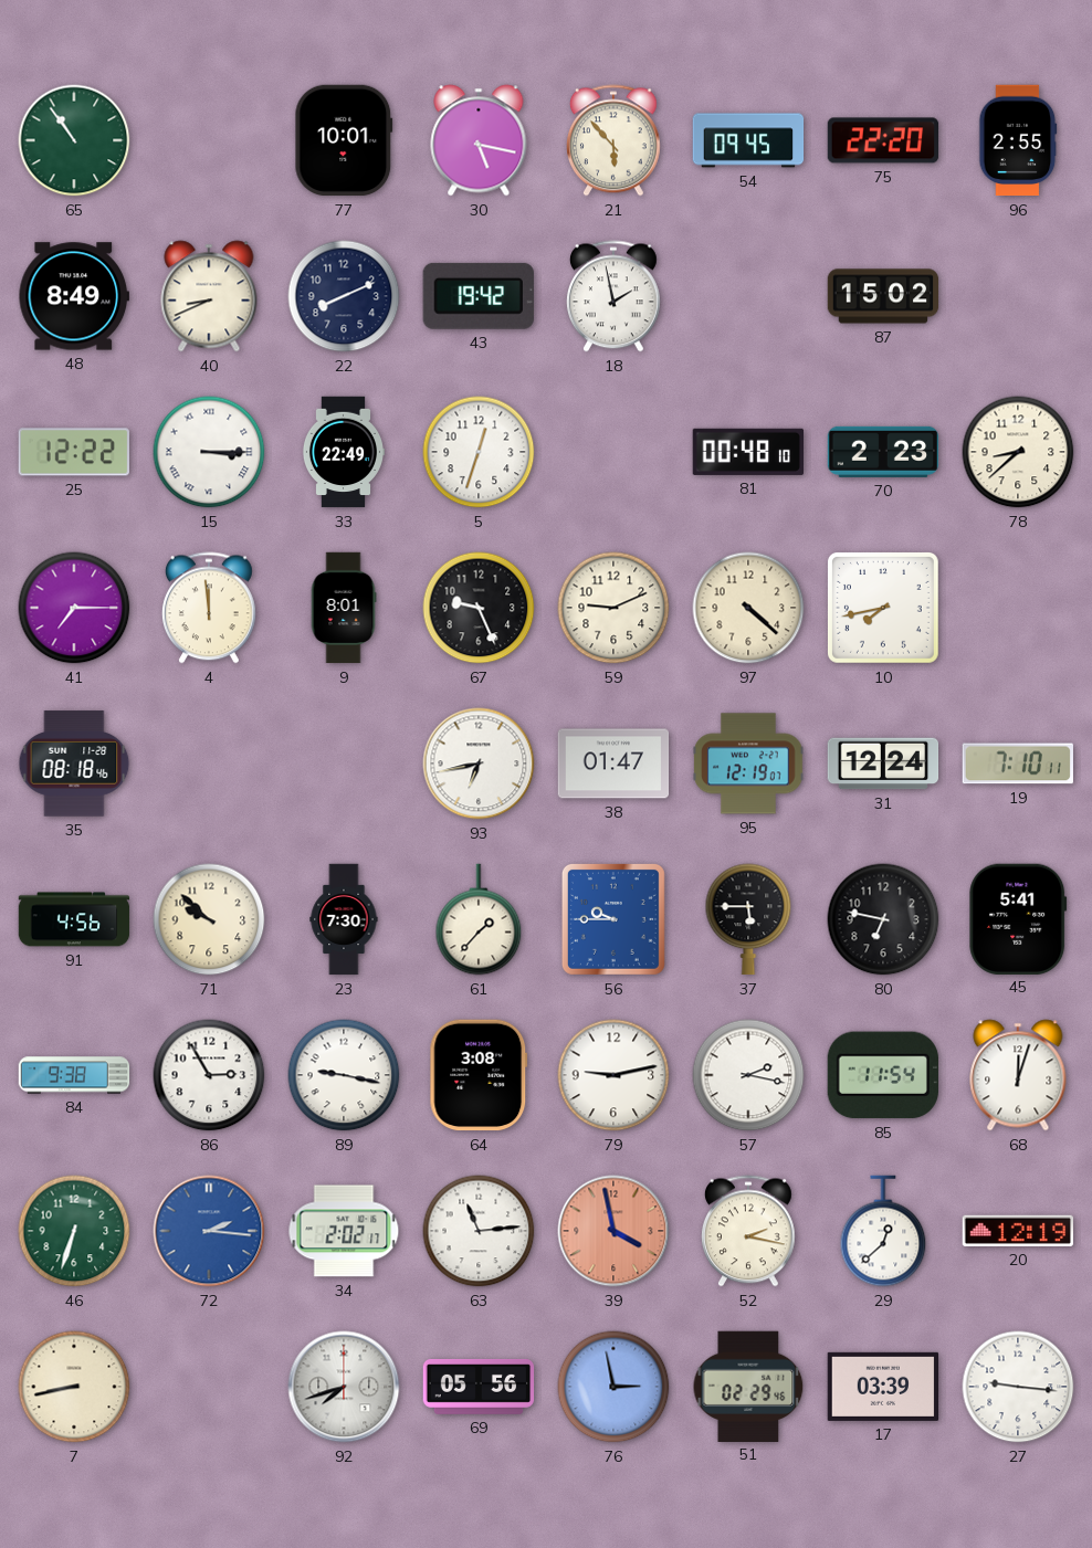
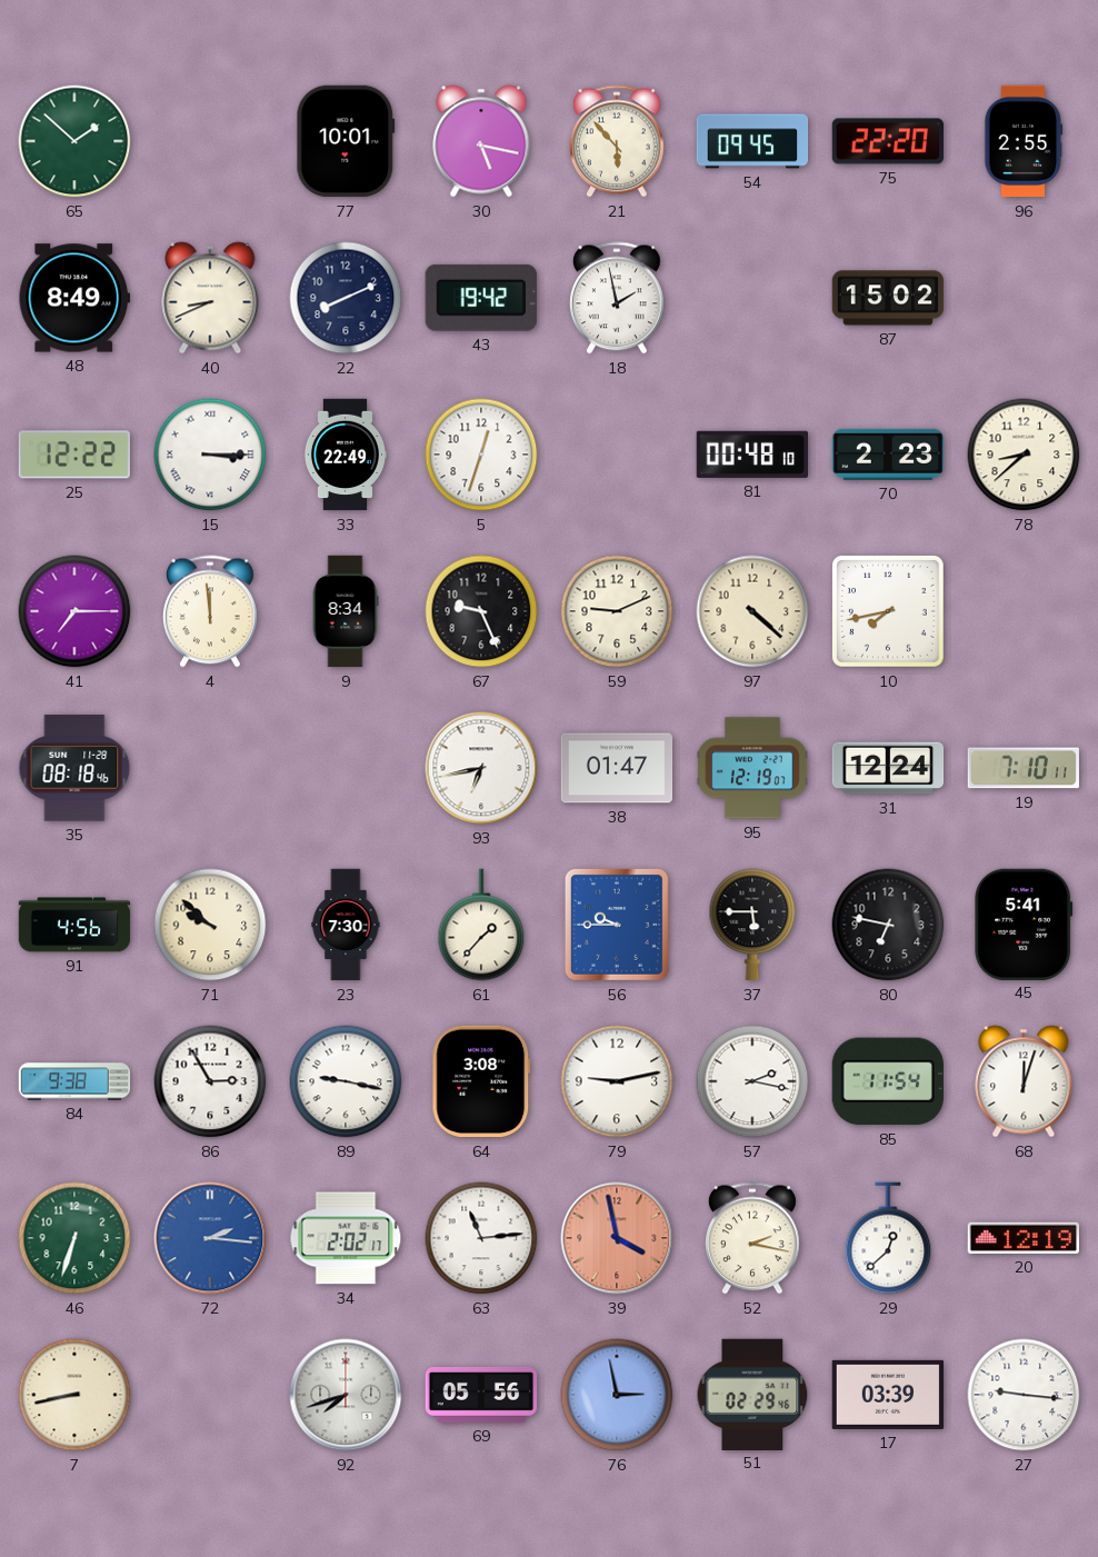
65: 10:54 -> 1:52
9: 8:01 -> 8:34
